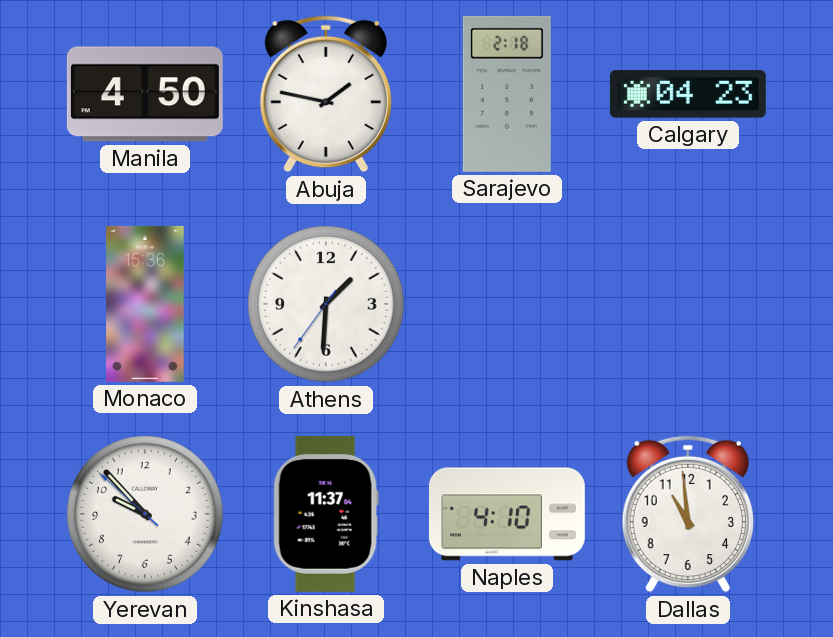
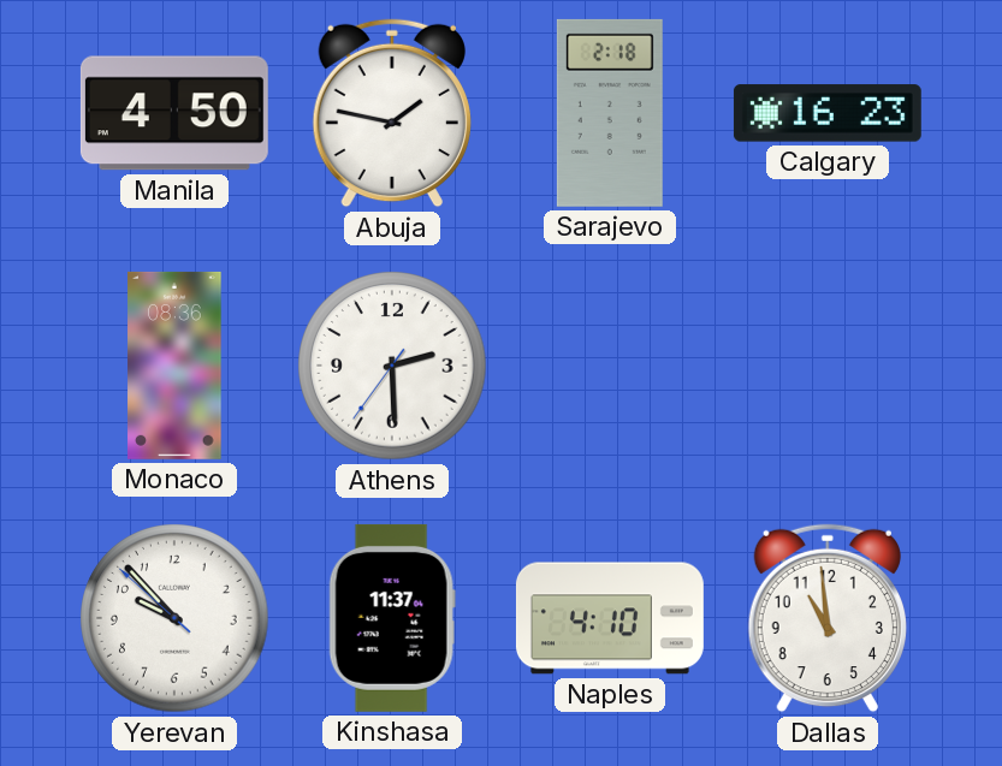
Calgary: 04:23 -> 16:23
Monaco: 15:36 -> 08:36
Athens: 1:30 -> 2:29
